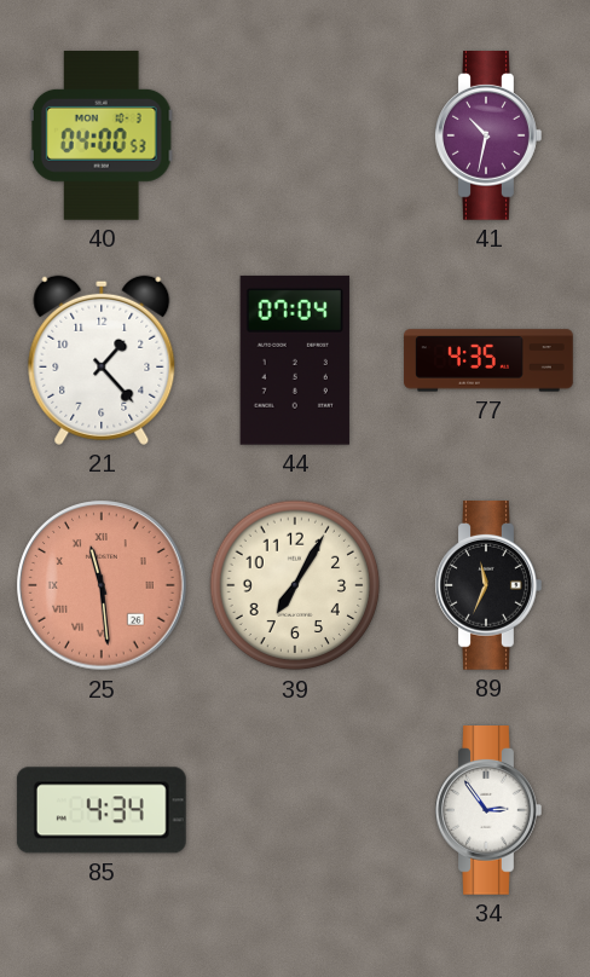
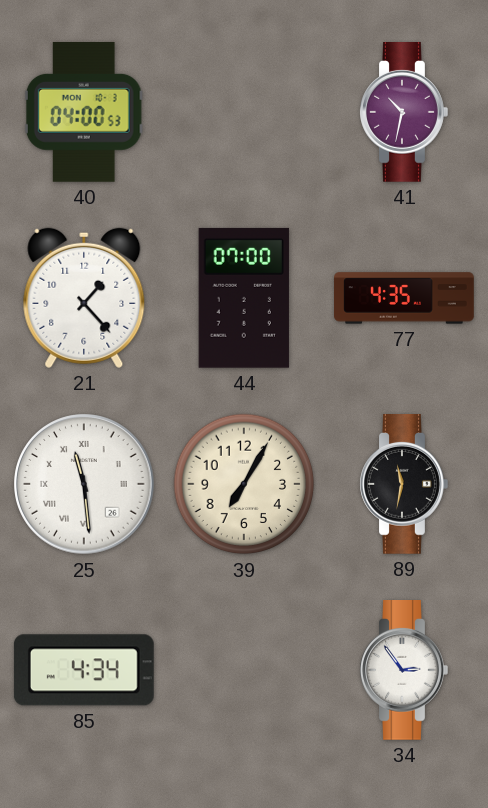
44: 07:04 -> 07:00
25 dial: salmon -> white
89: 11:34 -> 11:32
